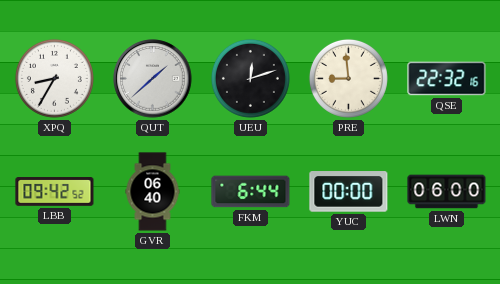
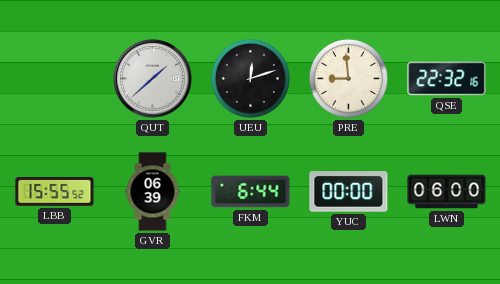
XPQ: 8:35 -> none
LBB: 09:42 -> 15:55
GVR: 06:40 -> 06:39
